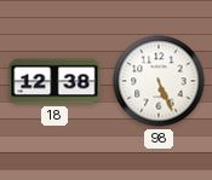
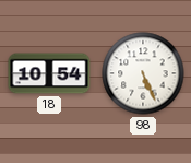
18: 12:38 -> 10:54
